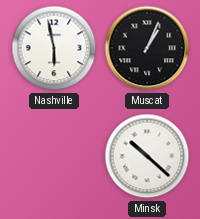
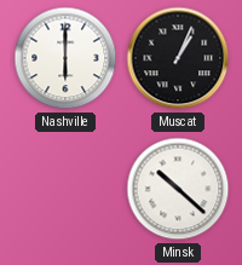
Nashville: 5:58 -> 6:00
